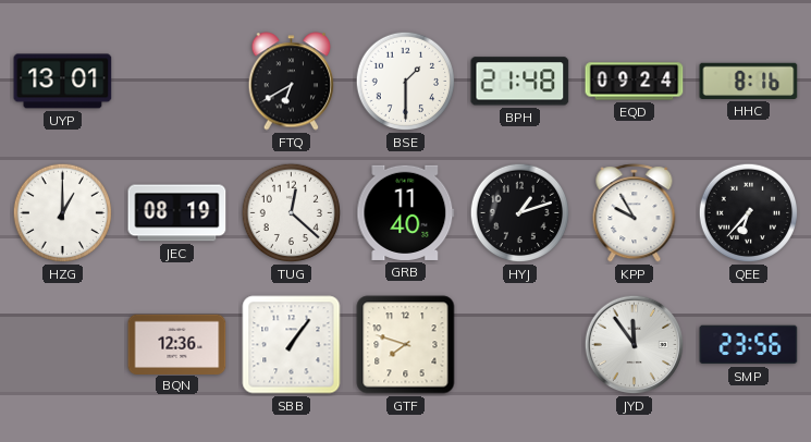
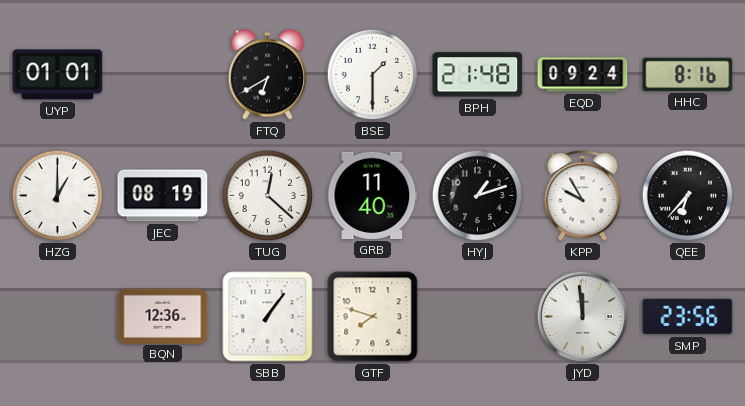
UYP: 13:01 -> 01:01
JYD: 11:54 -> 11:59
